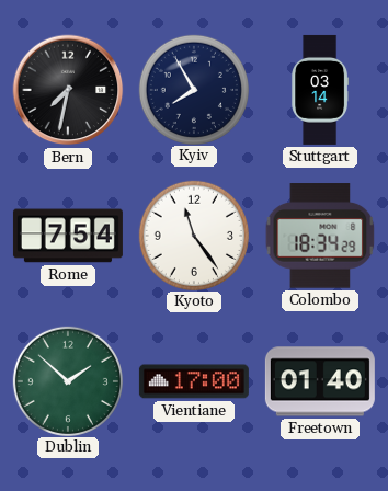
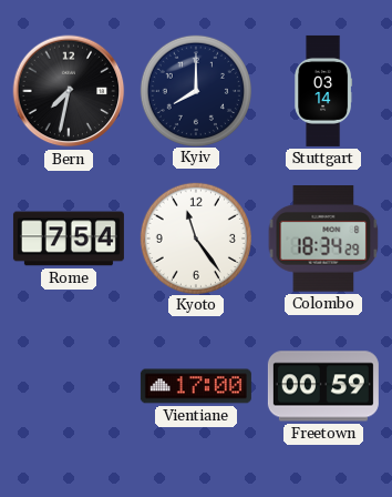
Kyiv: 7:55 -> 8:00
Dublin: 1:52 -> none
Freetown: 01:40 -> 00:59
